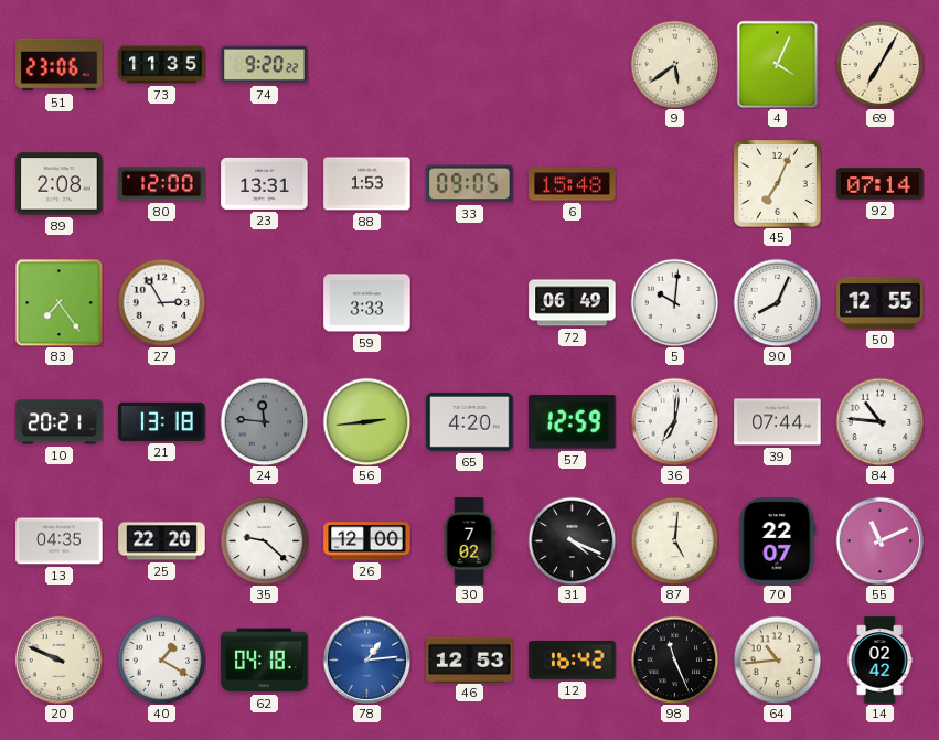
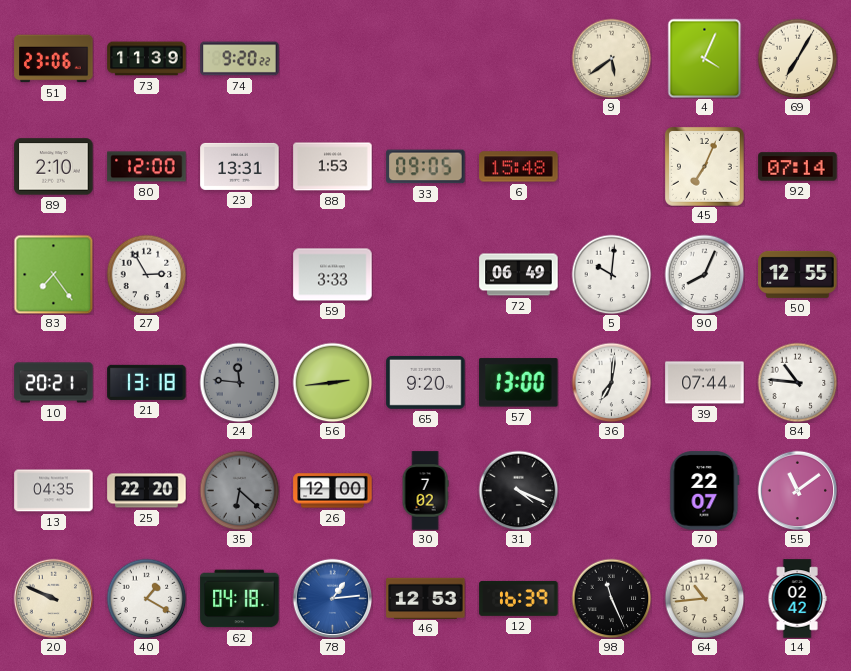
73: 11:35 -> 11:39
89: 2:08 -> 2:10
65: 4:20 -> 9:20
57: 12:59 -> 13:00
35: 9:22 -> 6:22
35 dial: white -> grey
87: 5:01 -> none
55: 11:11 -> 11:09
12: 16:42 -> 16:39
